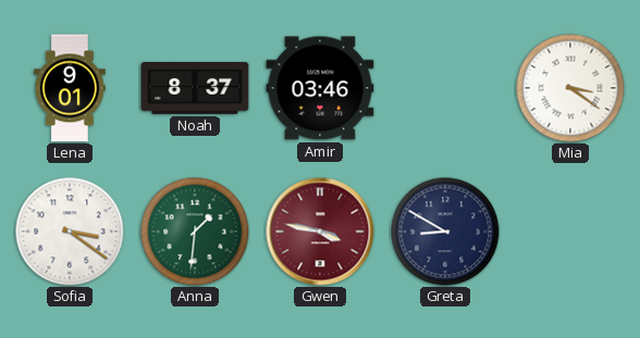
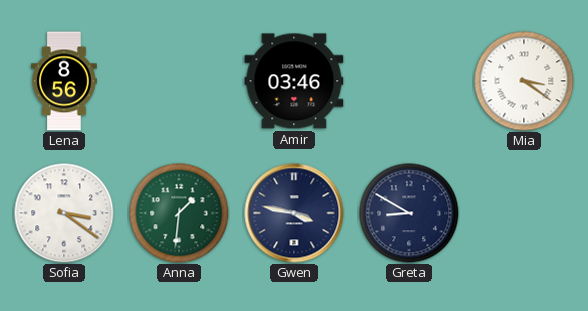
Lena: 9:01 -> 8:56
Noah: 8:37 -> none
Gwen dial: burgundy -> navy
